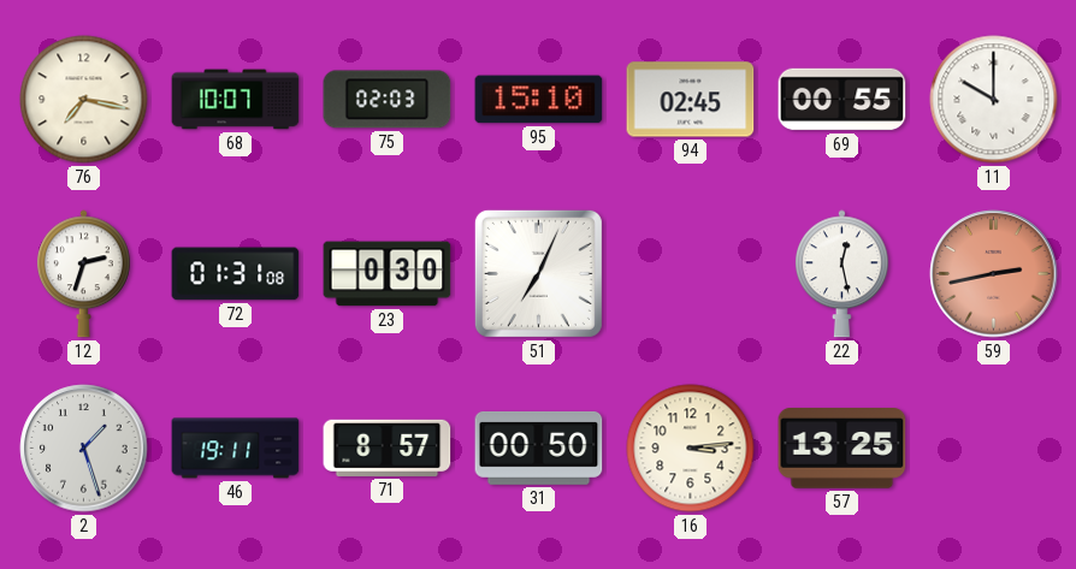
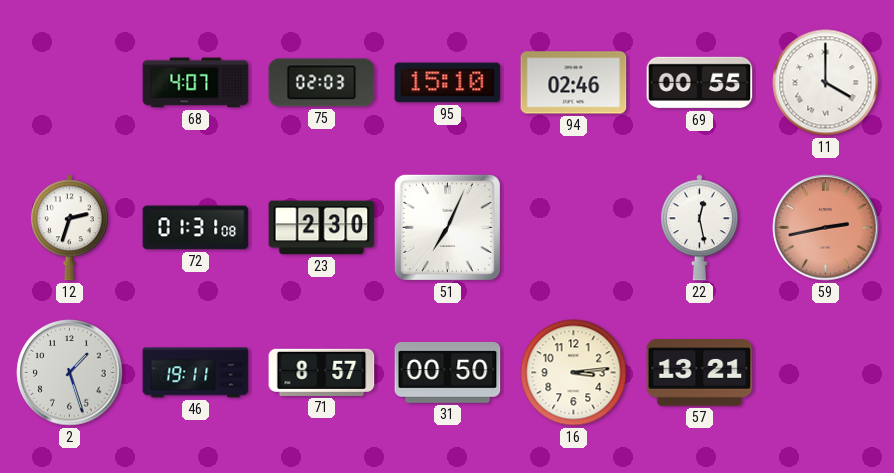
76: 7:17 -> none
68: 10:07 -> 4:07
94: 02:45 -> 02:46
11: 10:00 -> 4:00
23: 0:30 -> 2:30
57: 13:25 -> 13:21
